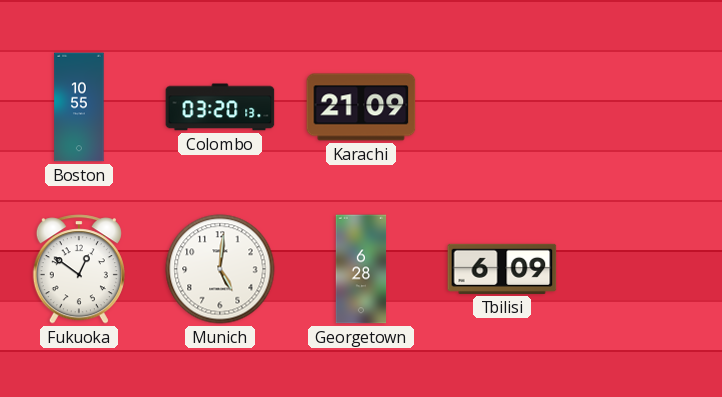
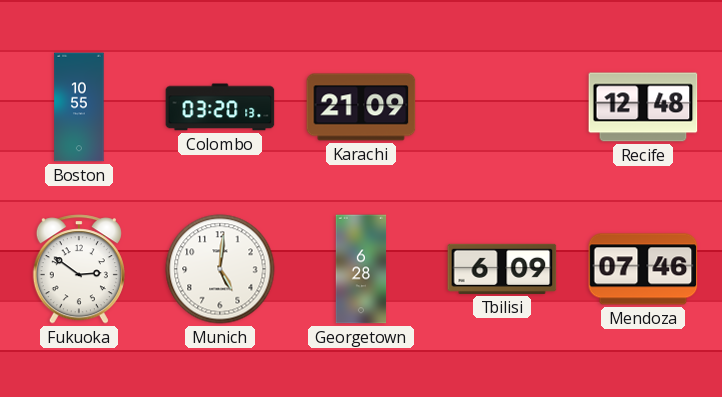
Recife: none -> 12:48
Fukuoka: 12:51 -> 2:51
Mendoza: none -> 07:46
